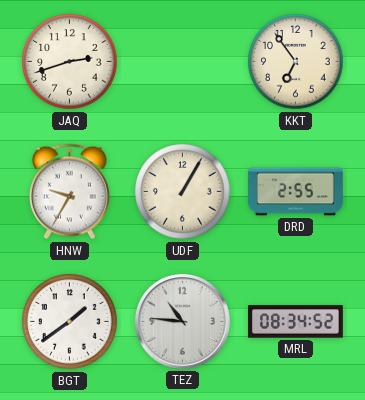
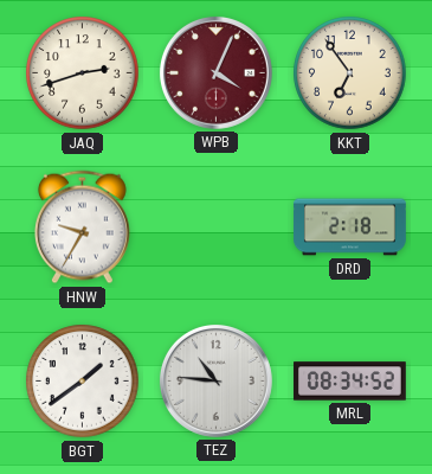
WPB: none -> 4:04
UDF: 1:05 -> none
DRD: 2:55 -> 2:18
